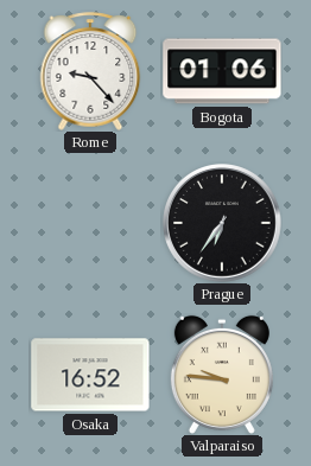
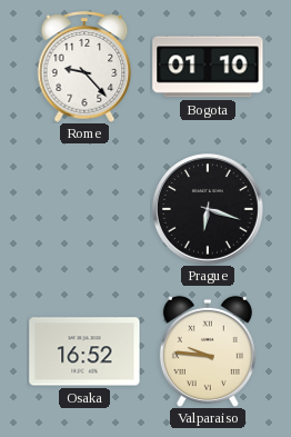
Bogota: 01:06 -> 01:10
Prague: 6:36 -> 6:18
